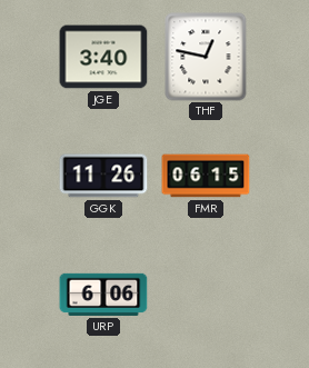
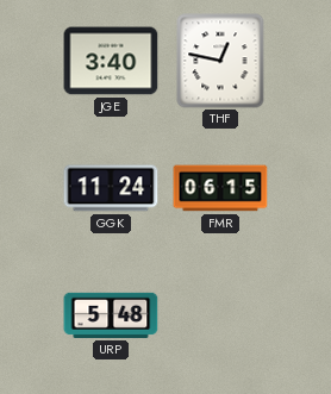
GGK: 11:26 -> 11:24
URP: 6:06 -> 5:48
